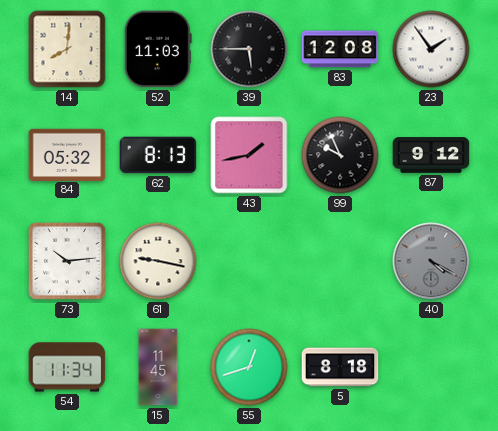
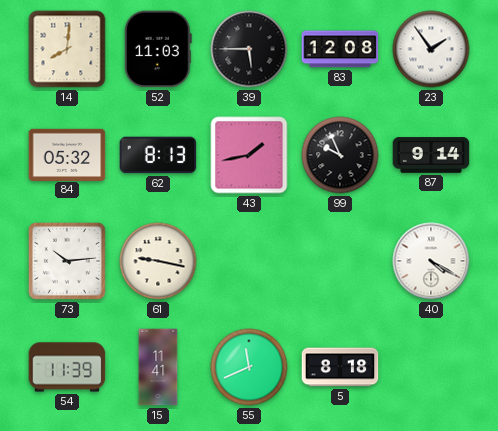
87: 9:12 -> 9:14
40 dial: grey -> white
54: 11:34 -> 11:39
15: 11:45 -> 11:41
55: 12:42 -> 11:41
